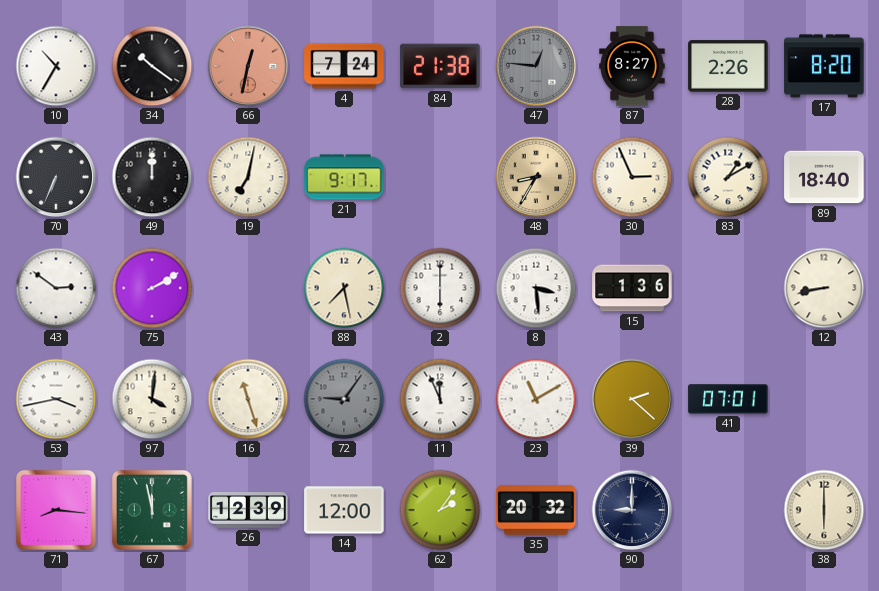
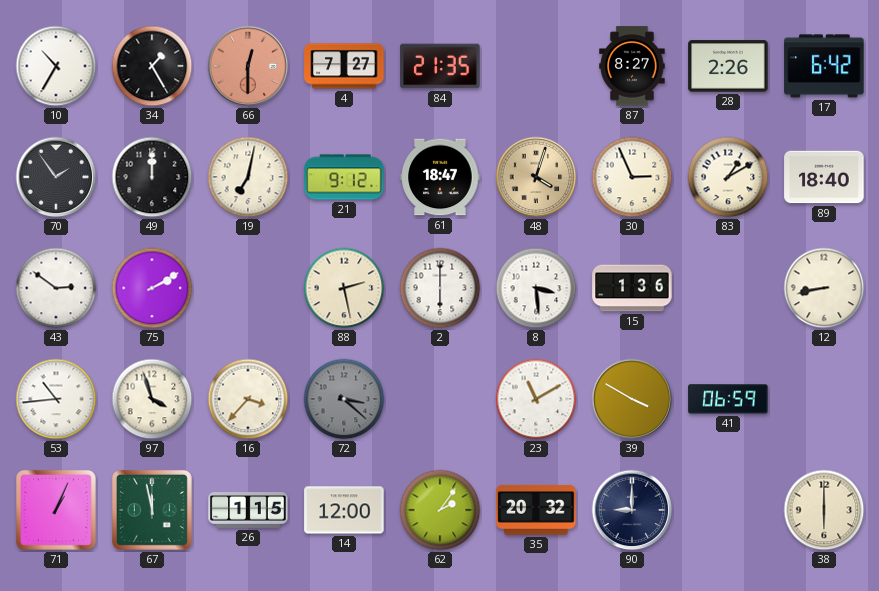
34: 10:21 -> 1:25
66: 12:32 -> 12:30
4: 7:24 -> 7:27
84: 21:38 -> 21:35
47: 12:46 -> none
17: 8:20 -> 6:42
70: 6:34 -> 1:54
21: 9:17 -> 9:12
61: none -> 18:47
48: 8:35 -> 4:03
88: 7:28 -> 2:28
53: 3:43 -> 10:44
97: 4:01 -> 3:57
16: 11:27 -> 3:37
72: 9:06 -> 3:22
11: 11:56 -> none
39: 2:22 -> 3:50
41: 07:01 -> 06:59
71: 8:16 -> 1:04
26: 12:39 -> 1:15
